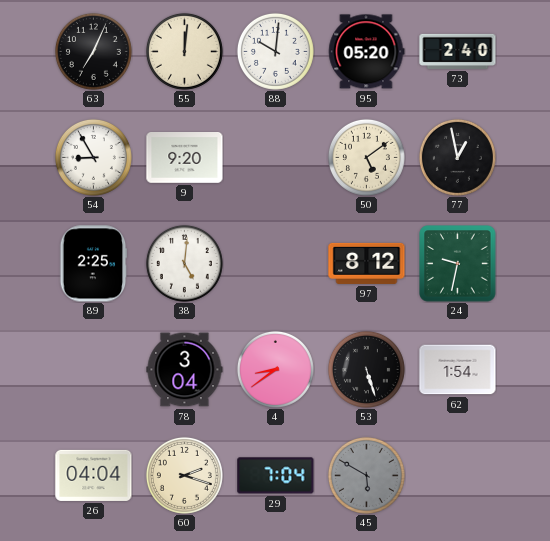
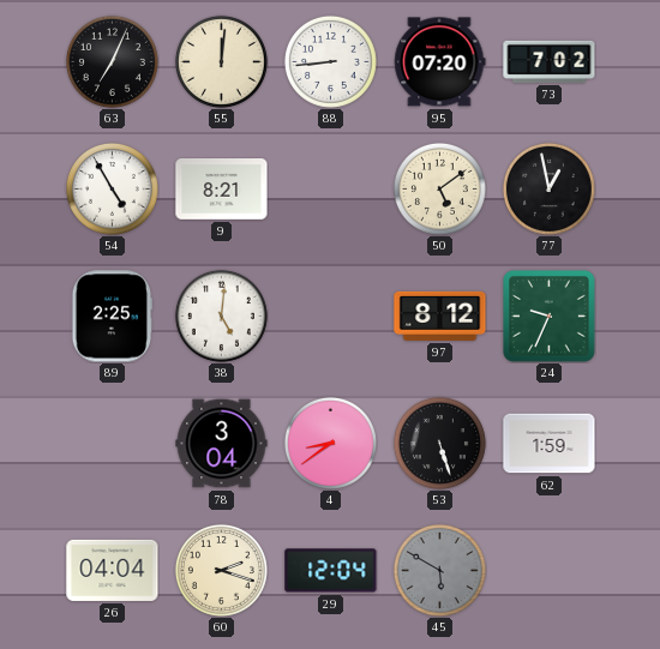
88: 10:01 -> 8:44
95: 05:20 -> 07:20
73: 2:40 -> 7:02
54: 8:55 -> 4:55
9: 9:20 -> 8:21
24: 9:32 -> 9:34
62: 1:54 -> 1:59
29: 7:04 -> 12:04
